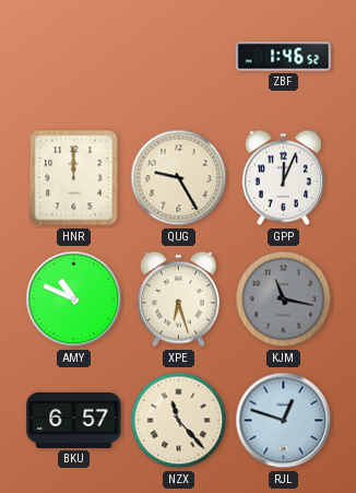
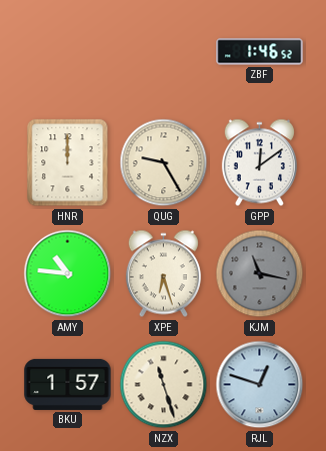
GPP: 12:04 -> 12:09
AMY: 10:49 -> 10:46
BKU: 6:57 -> 1:57
NZX: 11:23 -> 11:27
